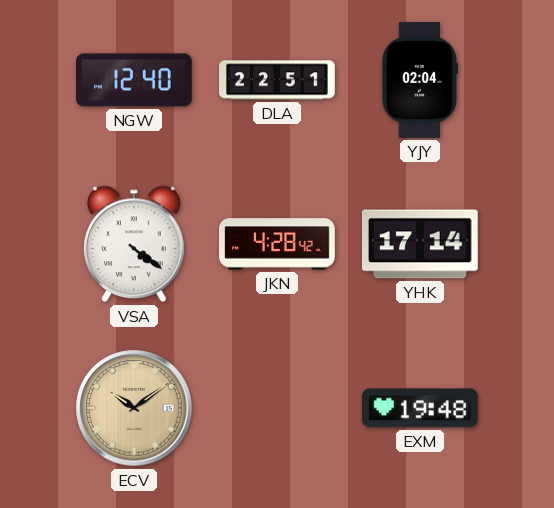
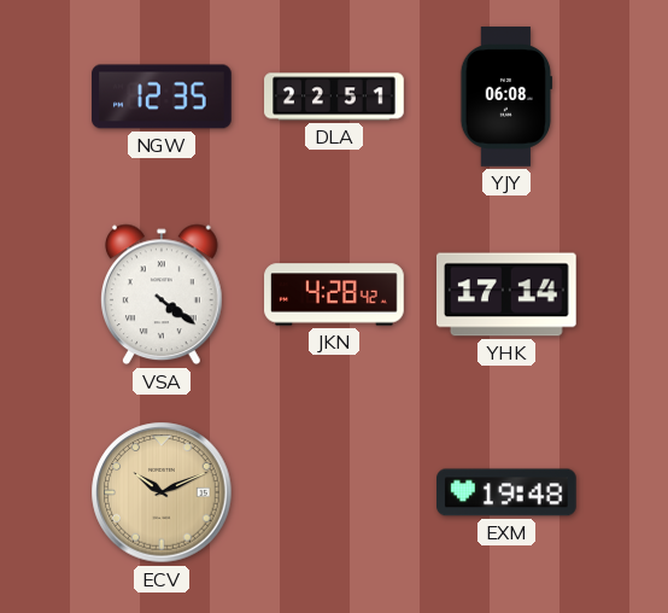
NGW: 12:40 -> 12:35
YJY: 02:04 -> 06:08
ECV: 10:09 -> 10:11
